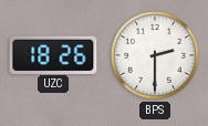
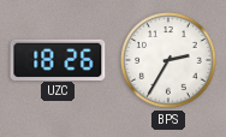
BPS: 2:30 -> 2:35
